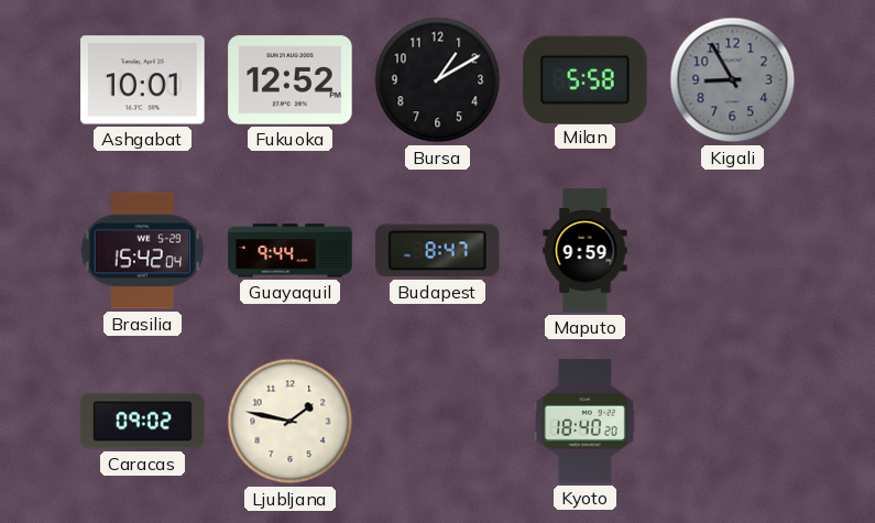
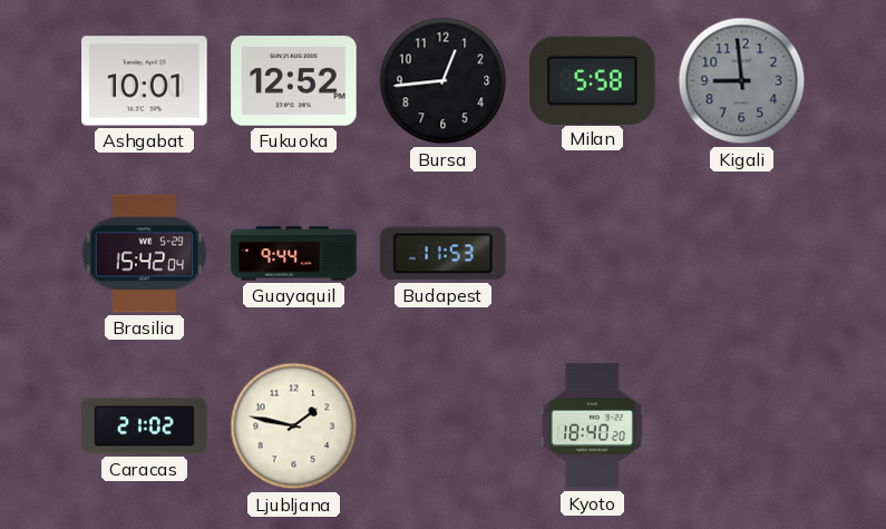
Bursa: 1:10 -> 12:44
Kigali: 8:55 -> 8:59
Budapest: 8:47 -> 11:53
Maputo: 9:59 -> none
Caracas: 09:02 -> 21:02
